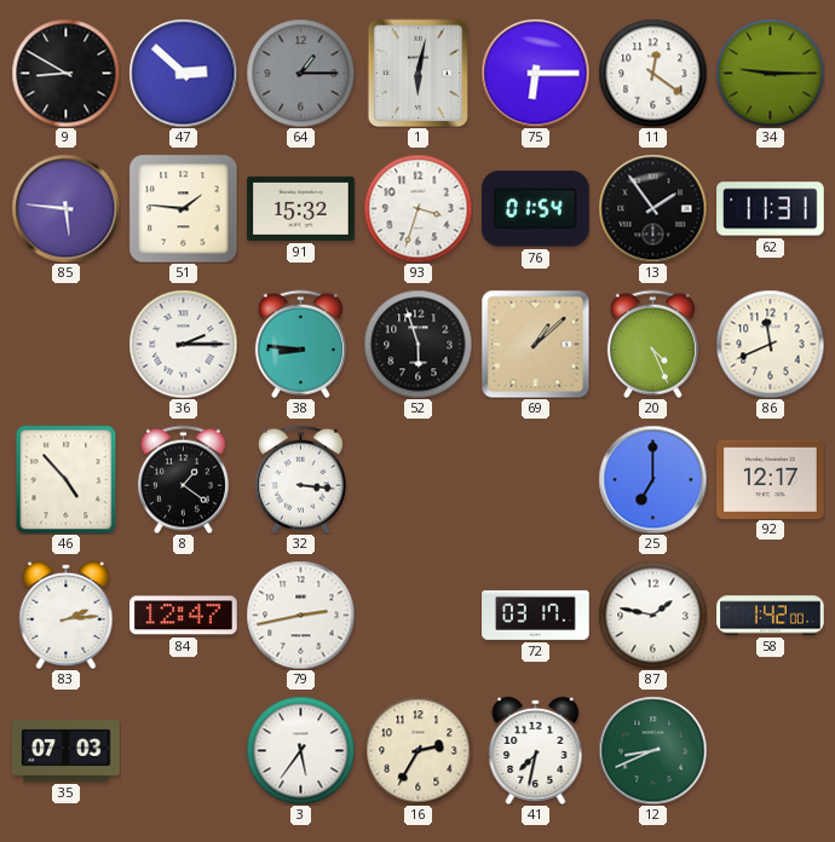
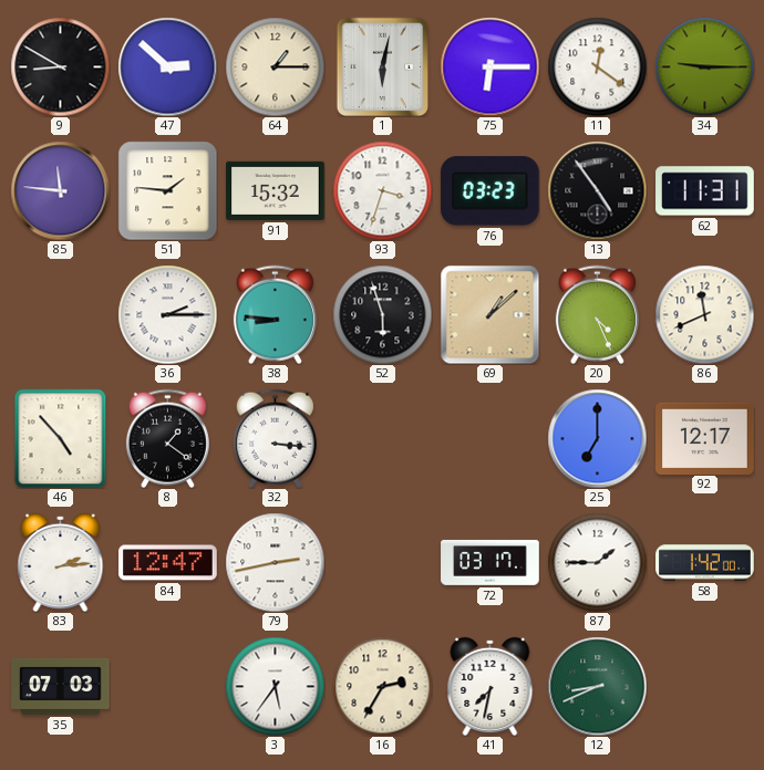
64 dial: grey -> cream
85: 5:46 -> 11:46
76: 01:54 -> 03:23
13: 1:54 -> 4:54
87: 1:47 -> 1:45
